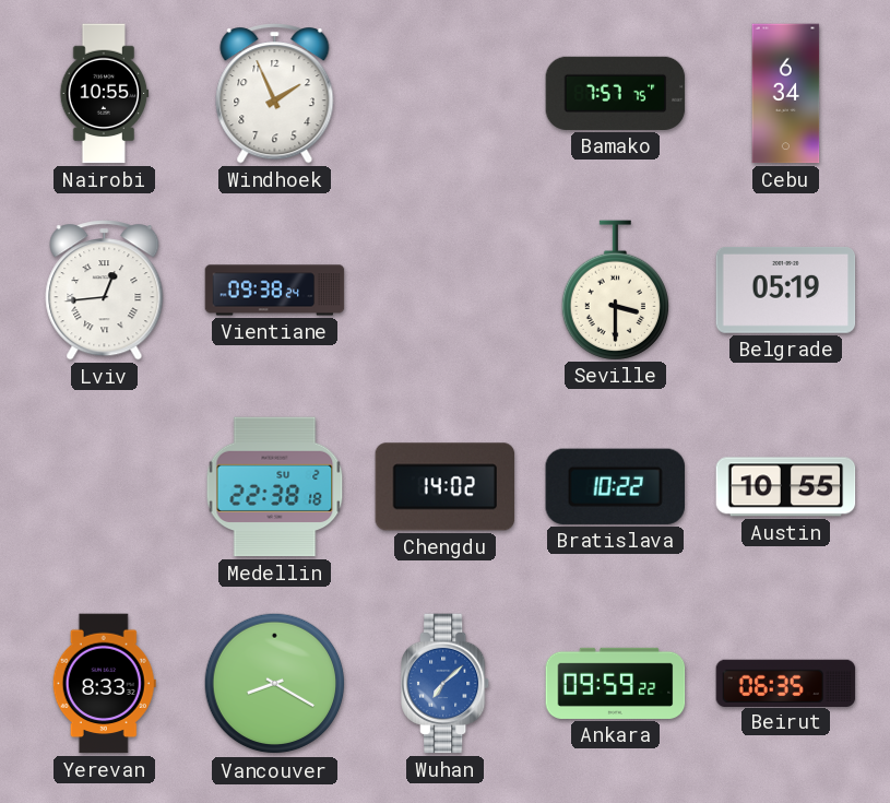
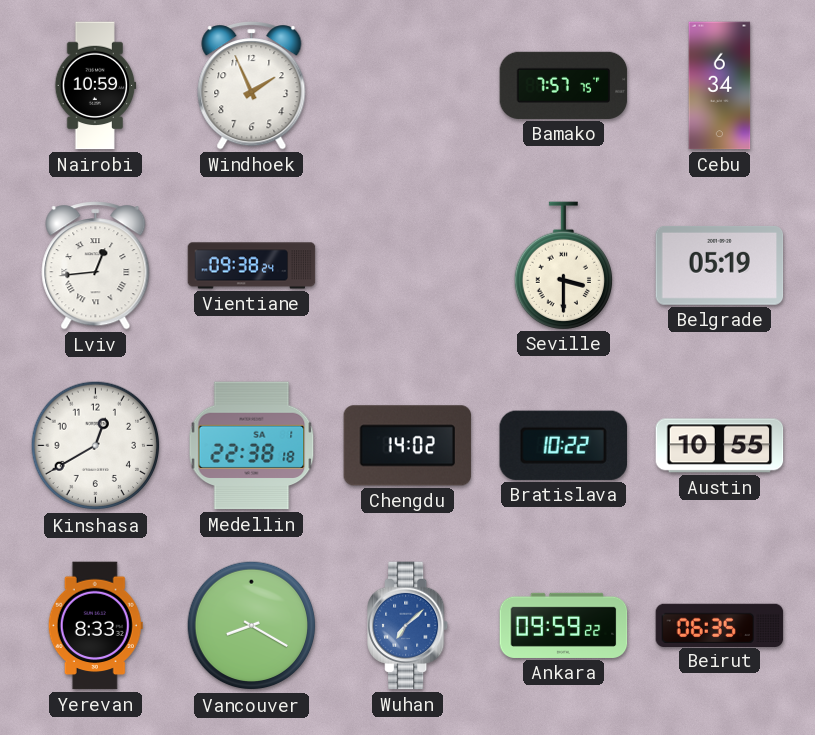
Nairobi: 10:55 -> 10:59
Kinshasa: none -> 12:40
Medellin date: SU 2 -> SA 1
